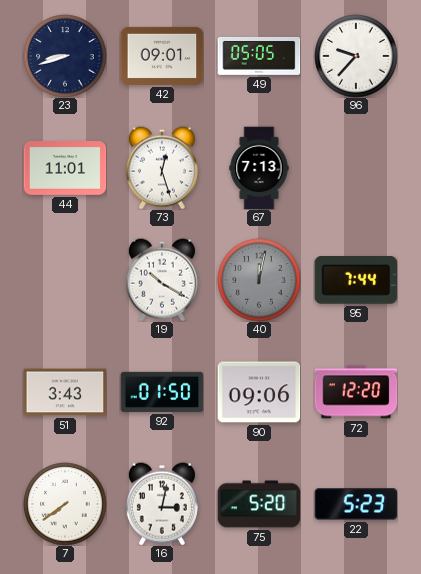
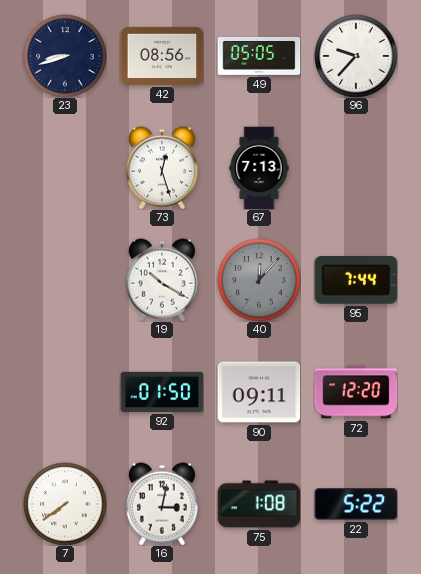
42: 09:01 -> 08:56
44: 11:01 -> none
40: 12:02 -> 12:07
51: 3:43 -> none
90: 09:06 -> 09:11
75: 5:20 -> 1:08
22: 5:23 -> 5:22
